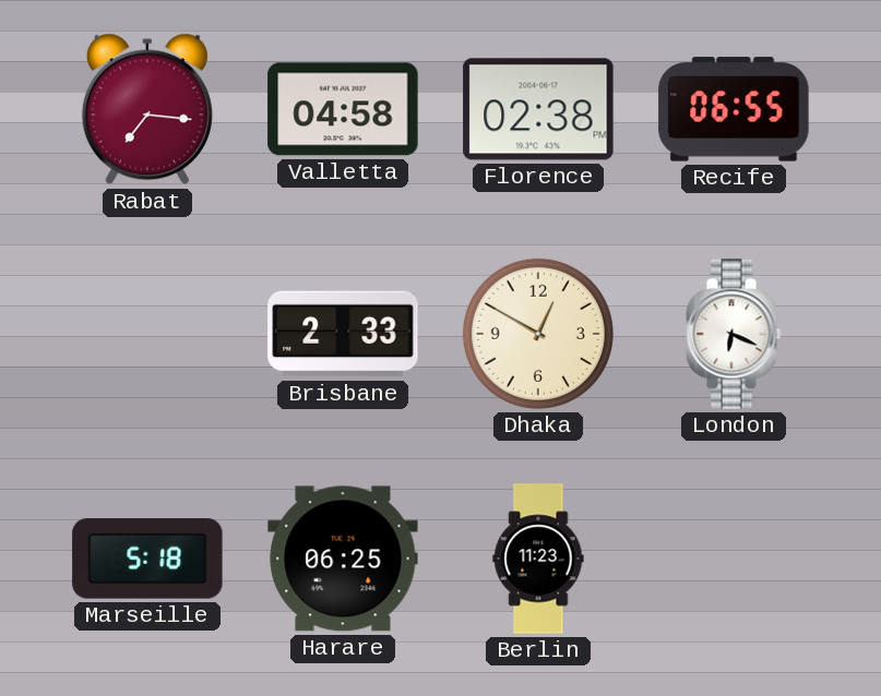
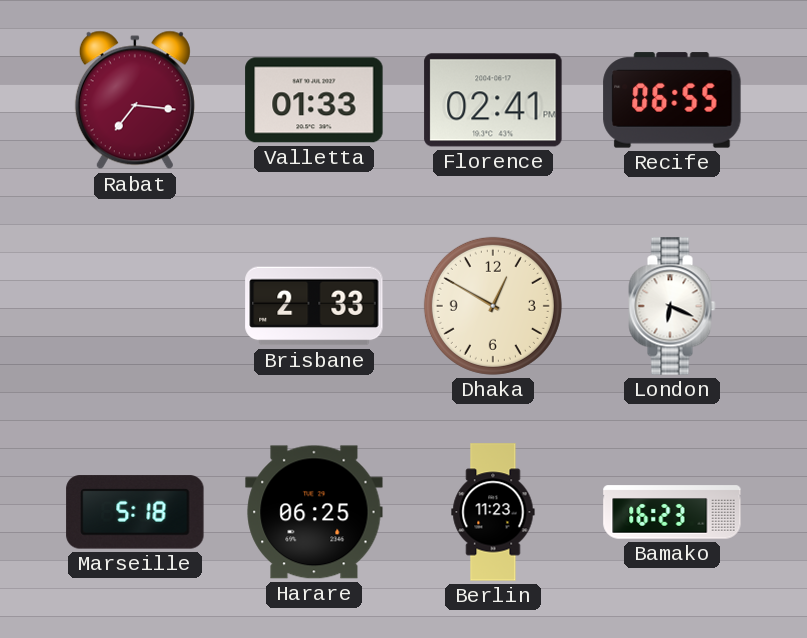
Valletta: 04:58 -> 01:33
Florence: 02:38 -> 02:41
Bamako: none -> 16:23
